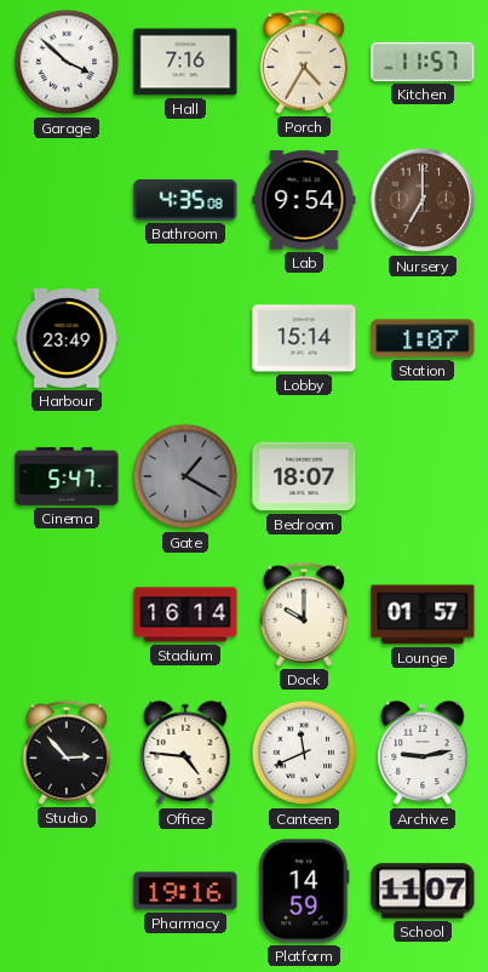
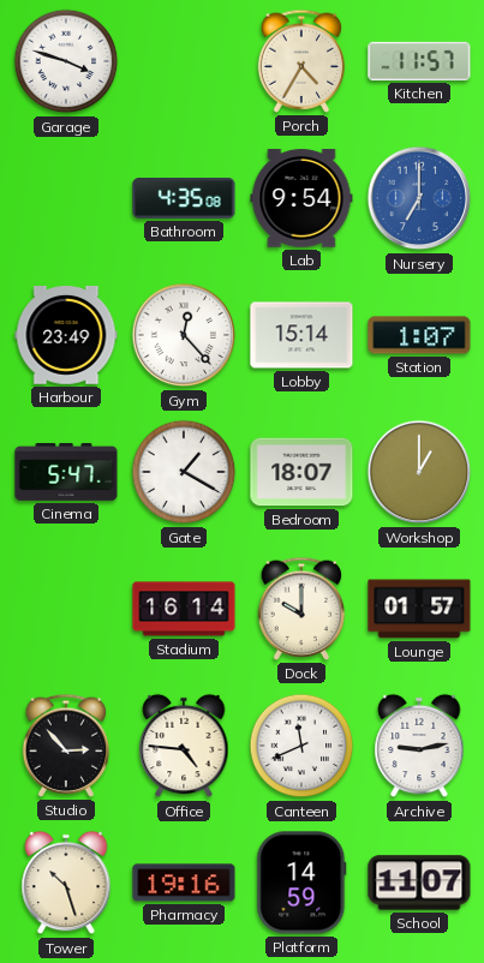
Garage: 3:52 -> 3:48
Hall: 7:16 -> none
Nursery dial: brown -> blue
Gym: none -> 12:23
Gate dial: grey -> white
Workshop: none -> 1:00
Tower: none -> 10:27
